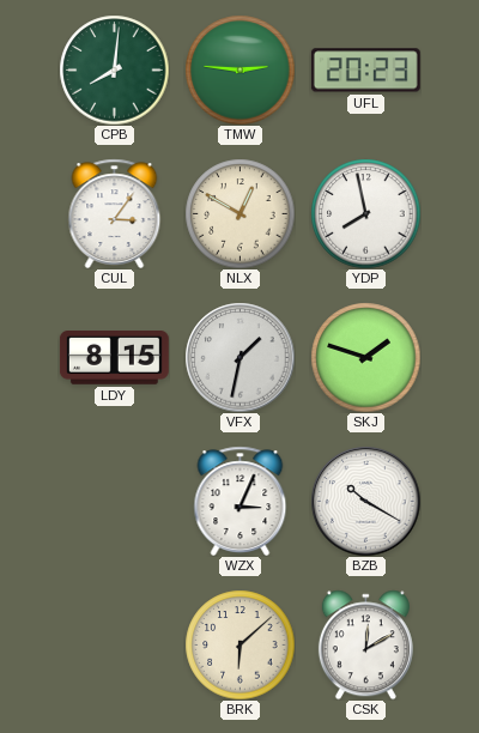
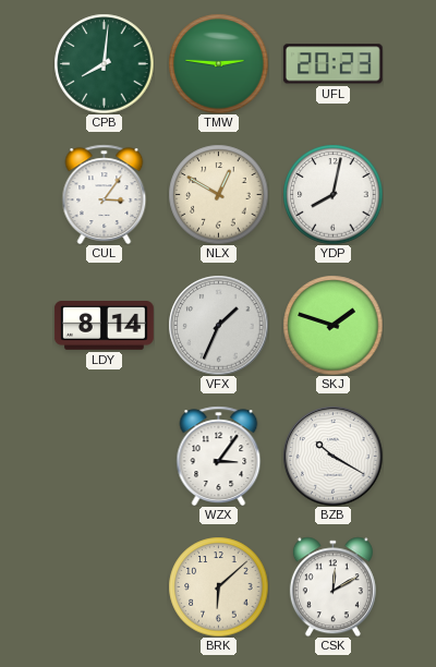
YDP: 7:58 -> 8:02
LDY: 8:15 -> 8:14
VFX: 1:32 -> 1:34
WZX: 3:04 -> 3:06
